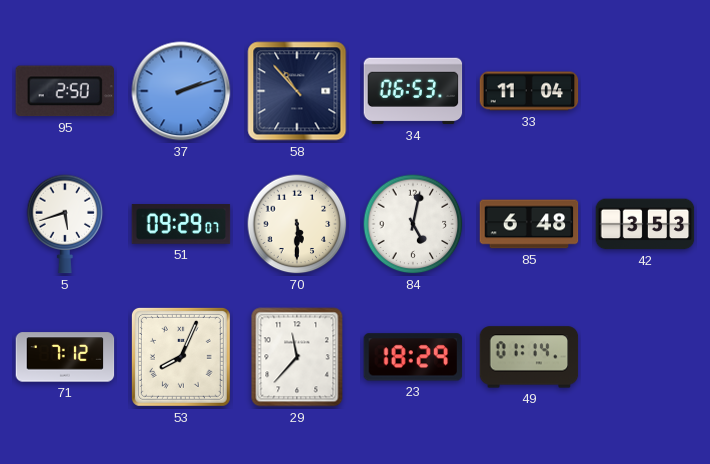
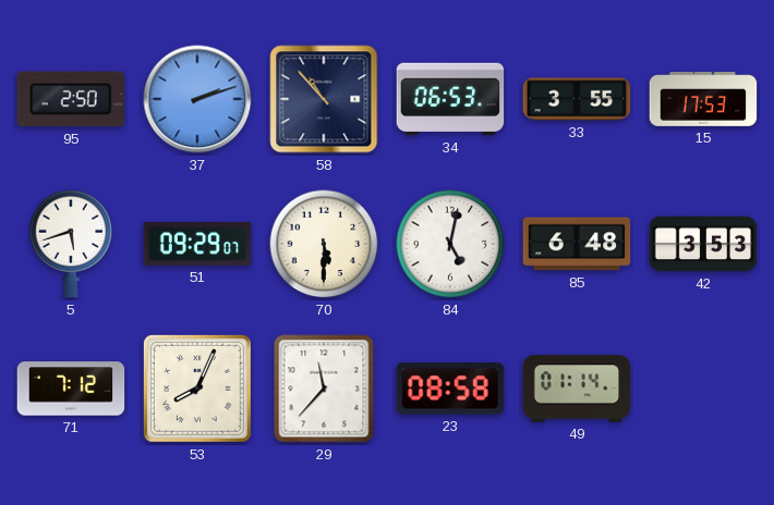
33: 11:04 -> 3:55
15: none -> 17:53
23: 18:29 -> 08:58
